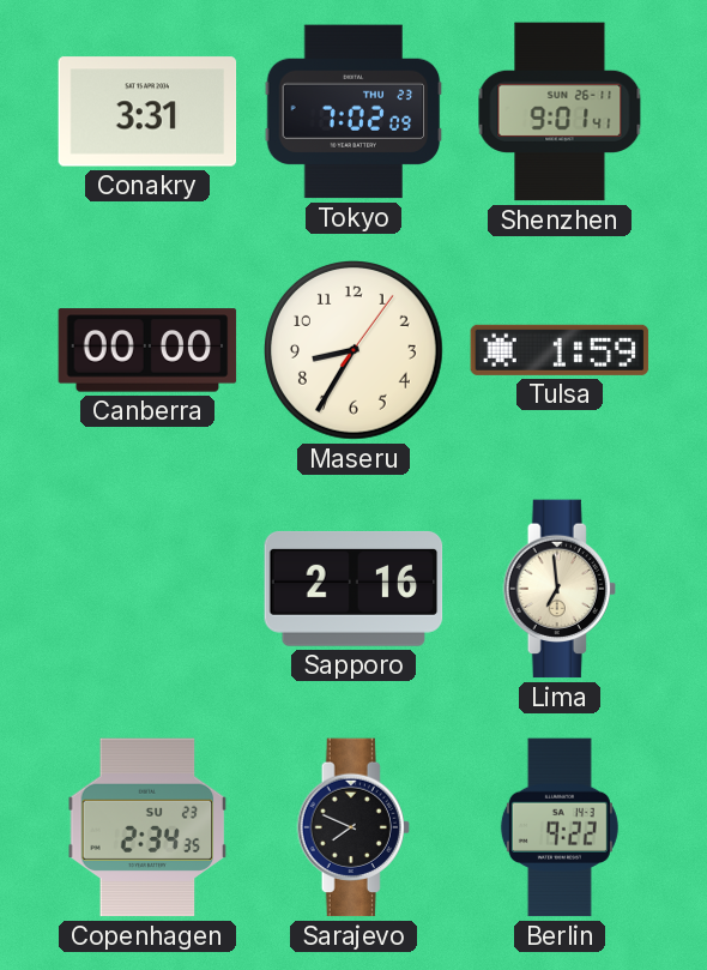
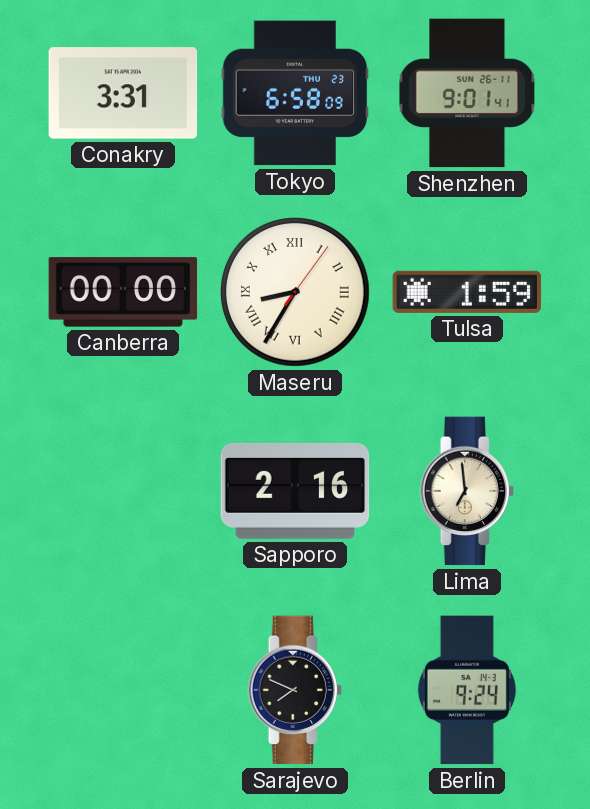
Tokyo: 7:02 -> 6:58
Maseru numerals: Arabic -> Roman
Copenhagen: 2:34 -> none
Berlin: 9:22 -> 9:24
